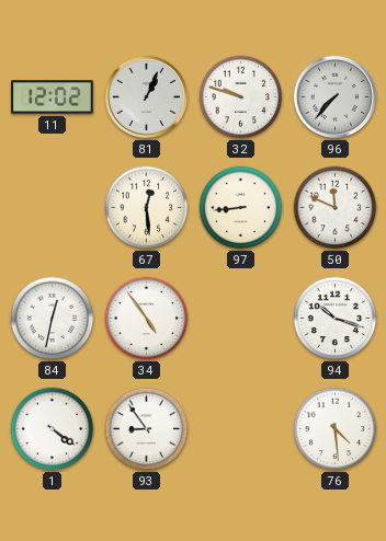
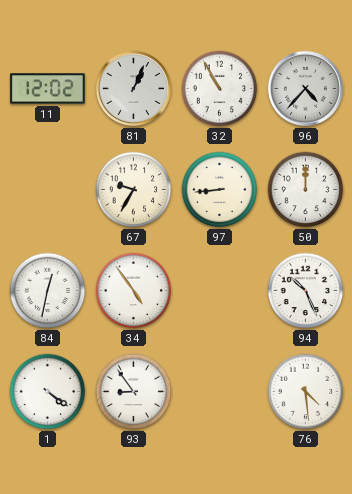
32: 9:48 -> 10:55
96: 7:37 -> 4:37
67: 12:29 -> 9:35
50: 11:49 -> 12:00
94: 10:18 -> 10:26
